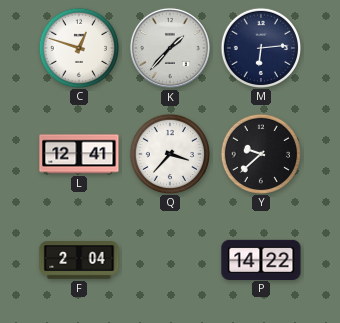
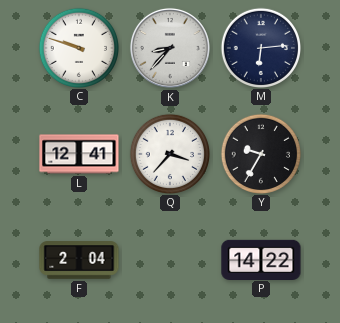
C: 12:48 -> 9:48
K: 1:37 -> 8:37
Y: 9:38 -> 9:35
